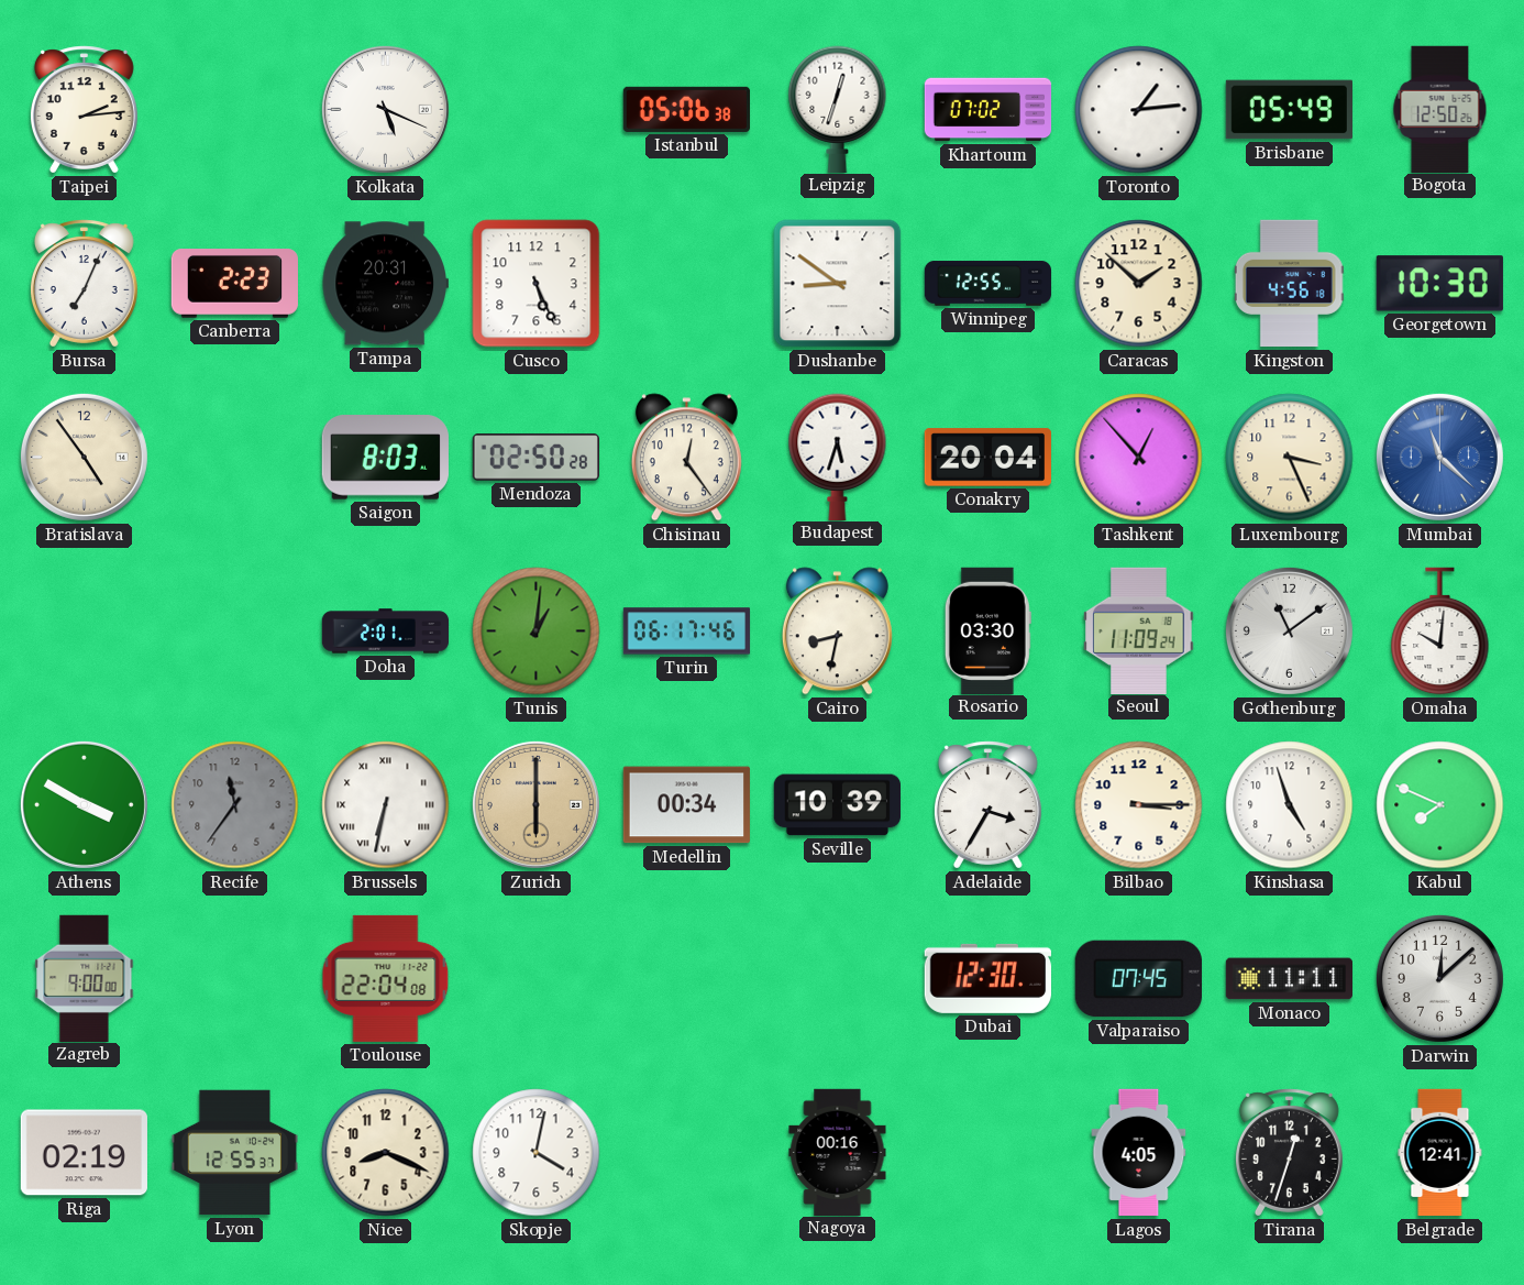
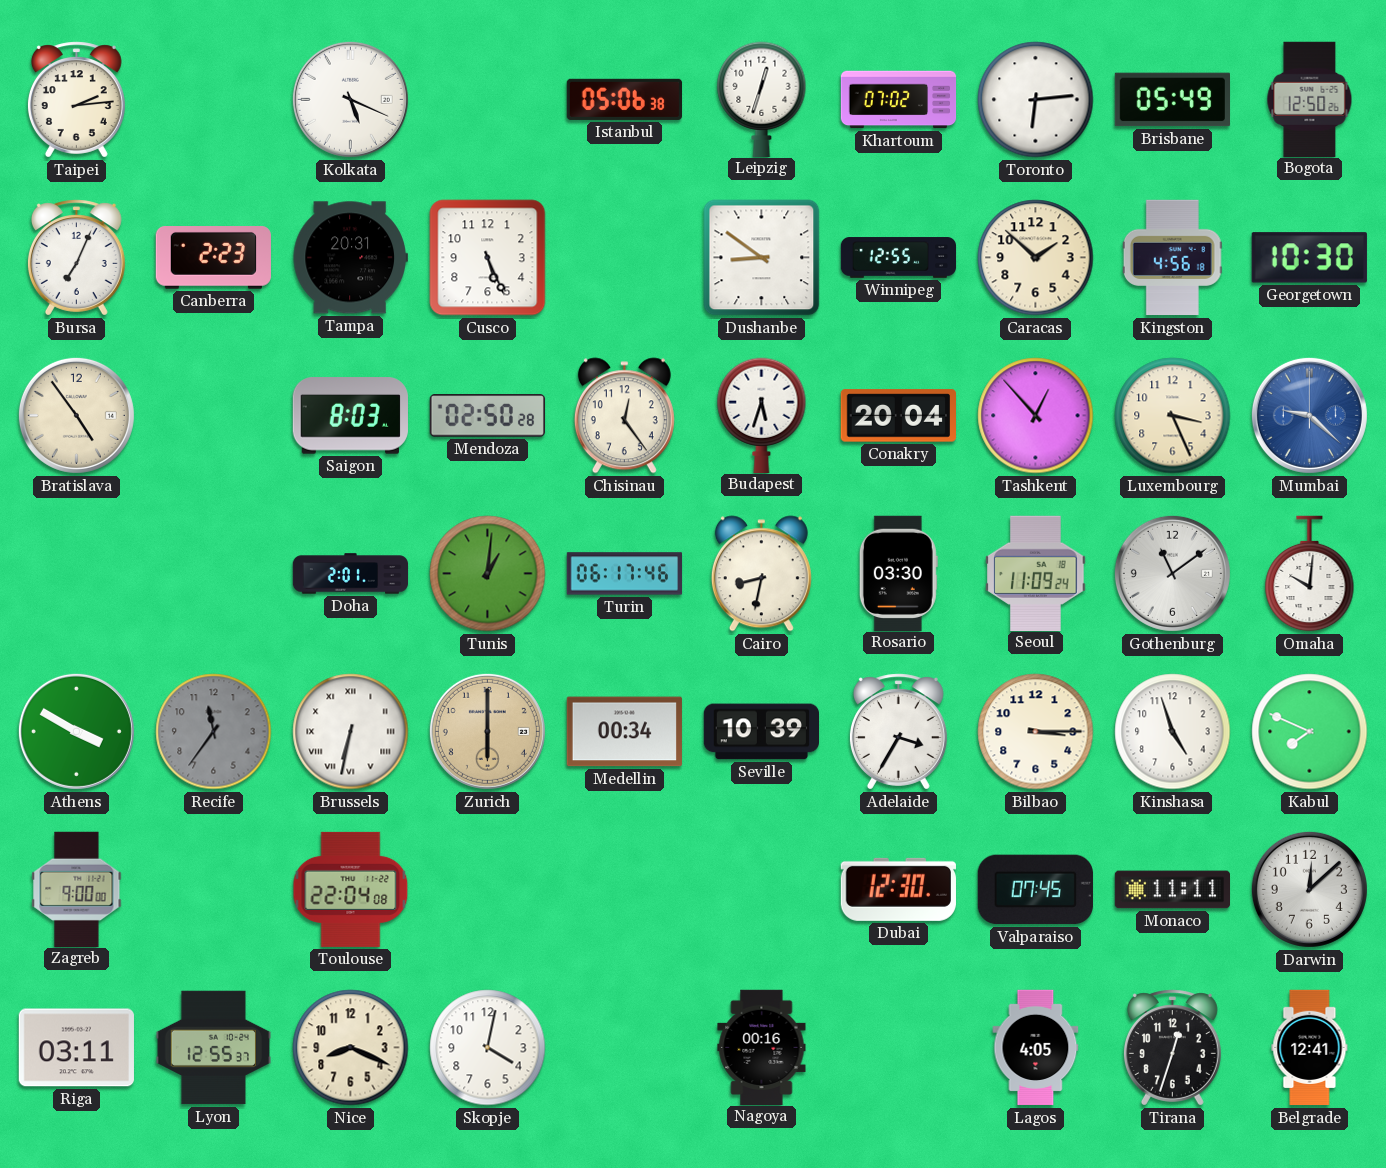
Toronto: 1:14 -> 6:14
Mumbai: 11:22 -> 9:22
Riga: 02:19 -> 03:11
